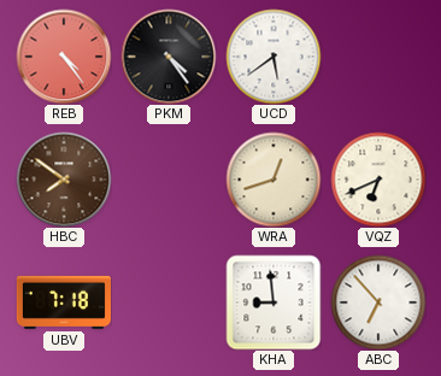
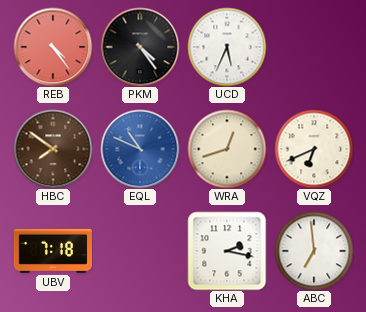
UCD: 5:39 -> 5:34
EQL: none -> 10:49
KHA: 8:59 -> 2:17
ABC: 6:53 -> 6:59
